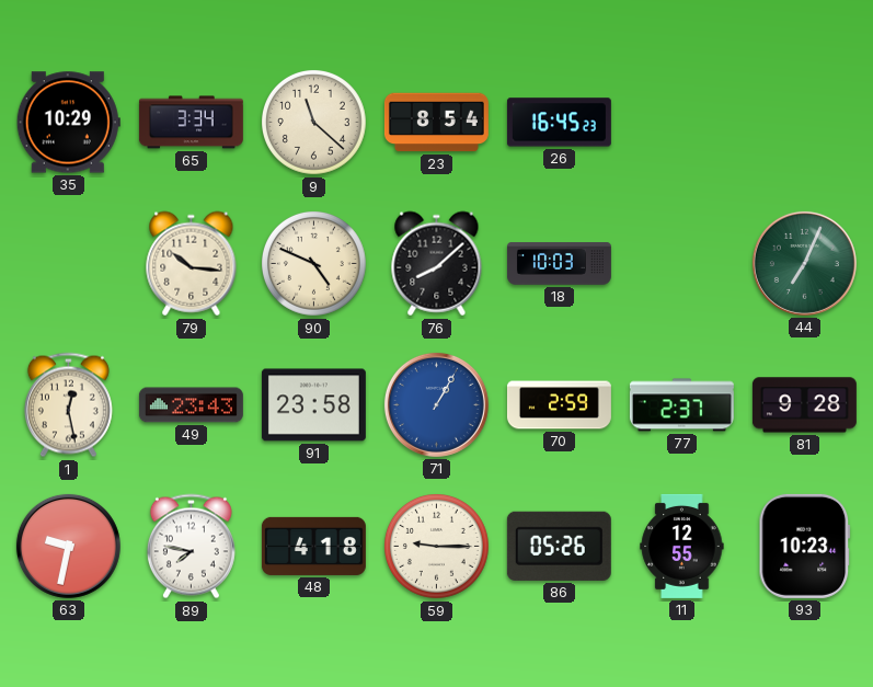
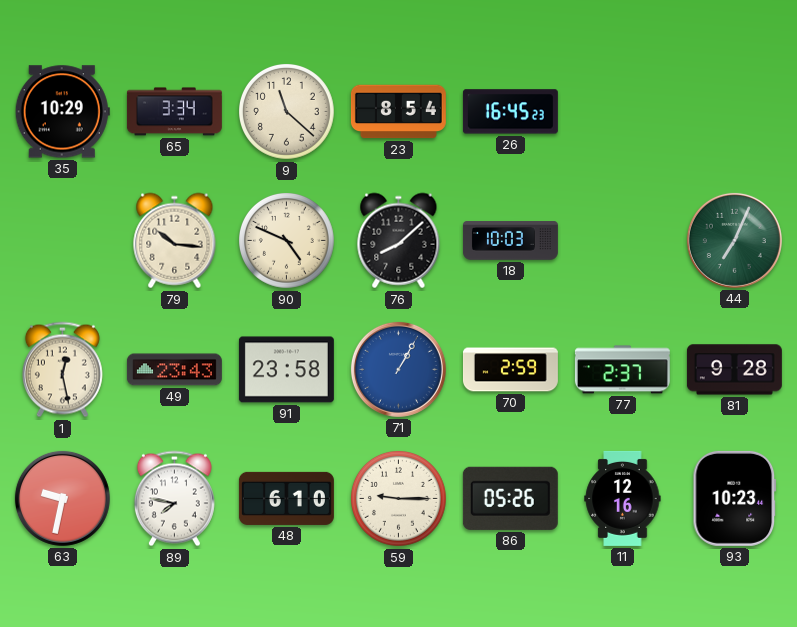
48: 4:18 -> 6:10
11: 12:55 -> 12:16
